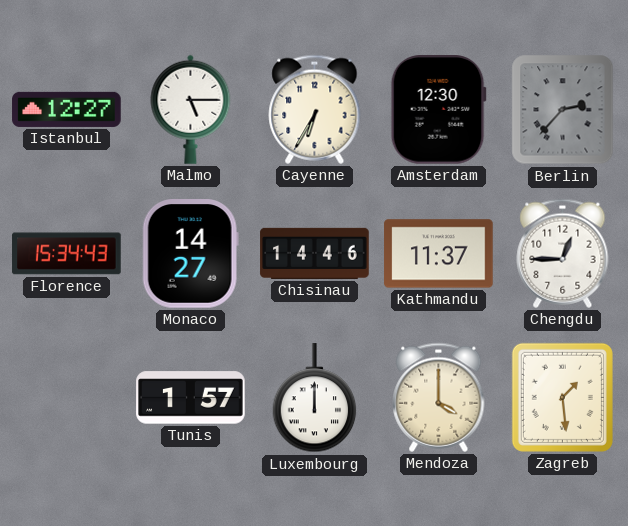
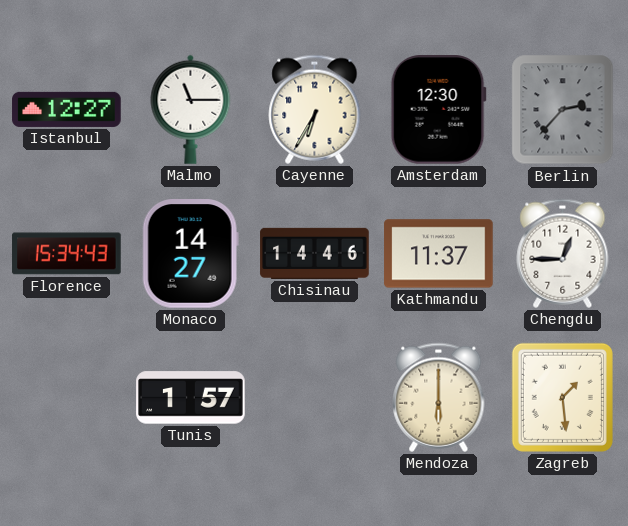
Malmo: 5:15 -> 11:15
Luxembourg: 12:00 -> none
Mendoza: 4:00 -> 6:00
